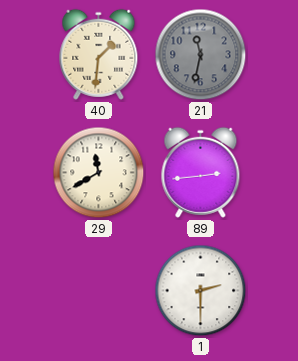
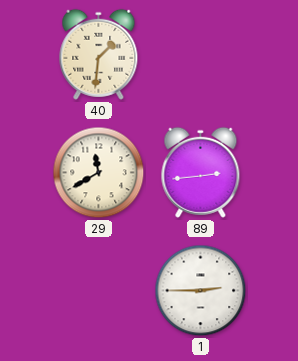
21: 11:32 -> none
1: 2:30 -> 2:45
